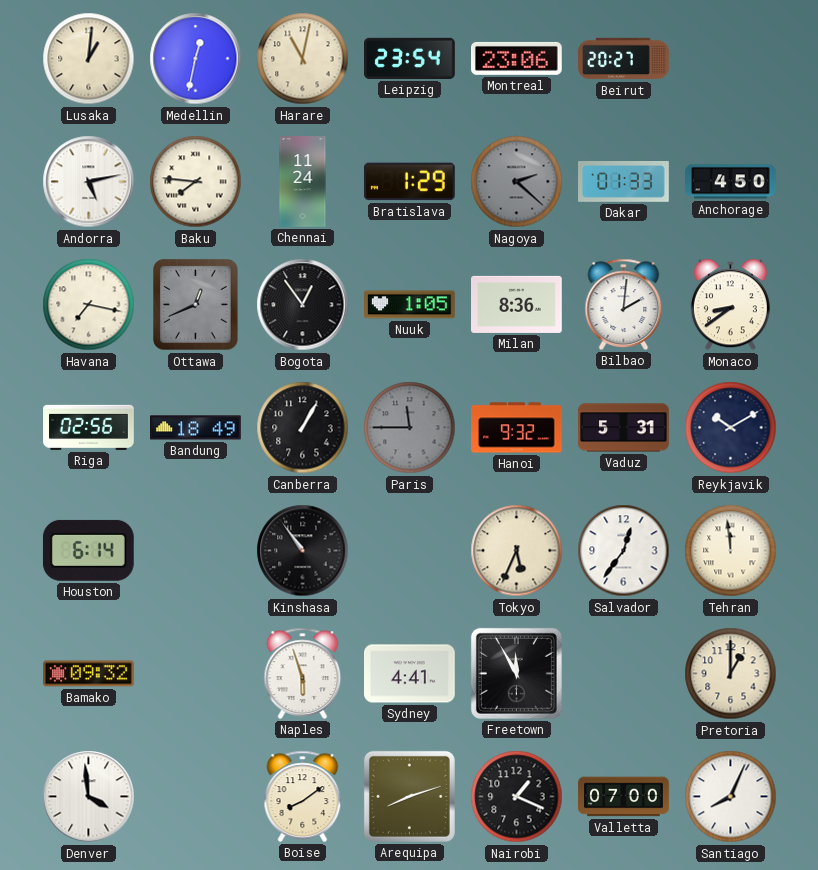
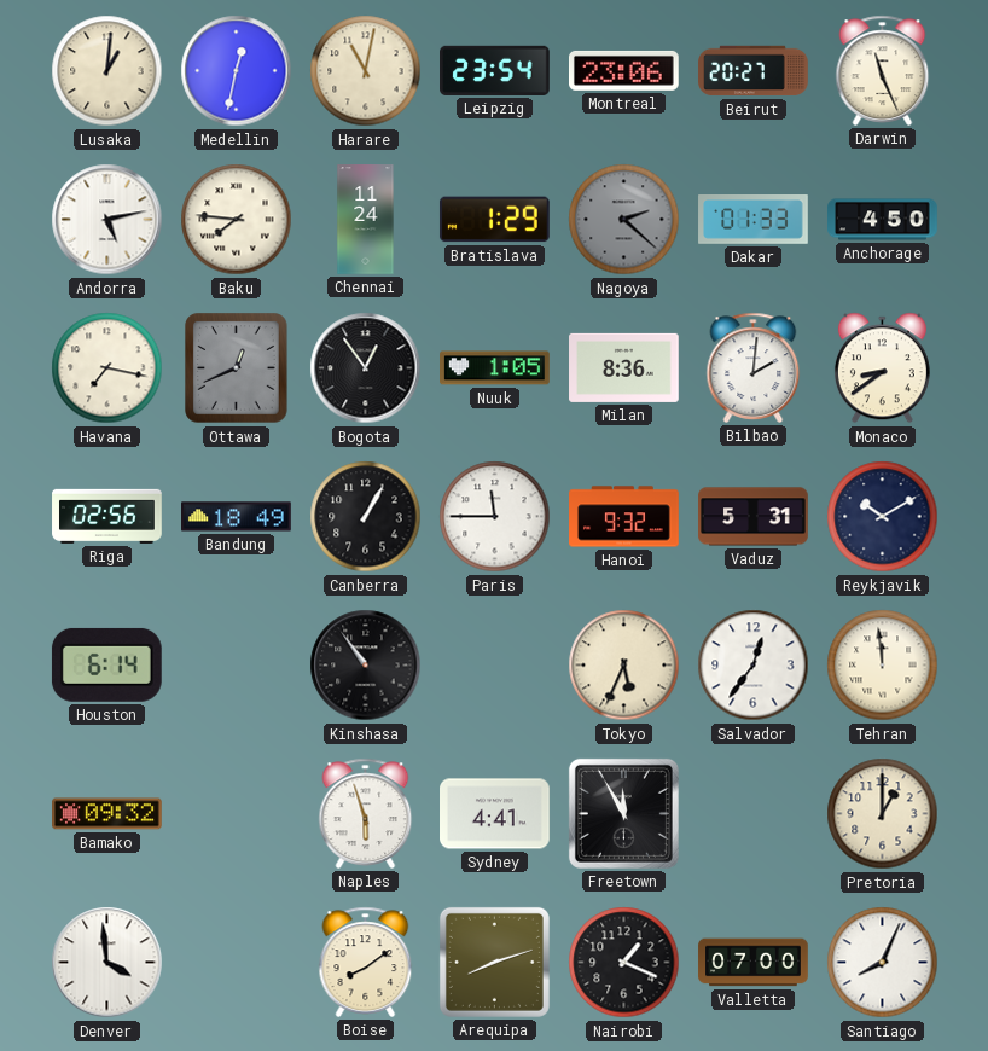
Darwin: none -> 11:26
Paris dial: grey -> white
